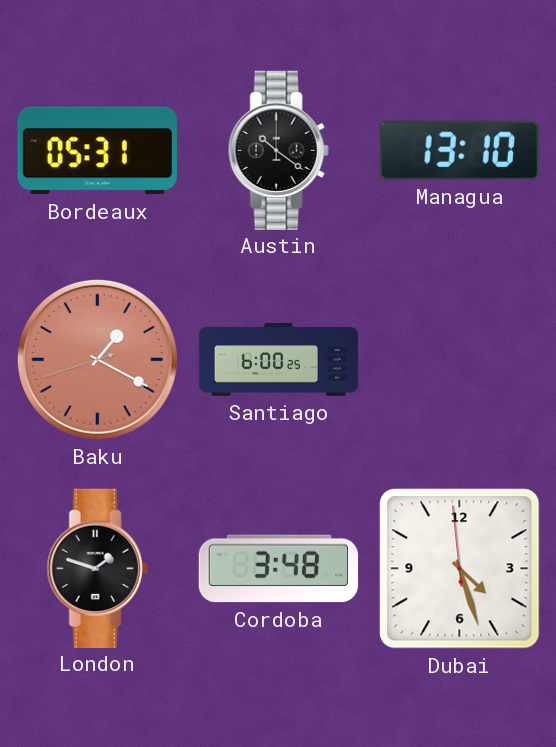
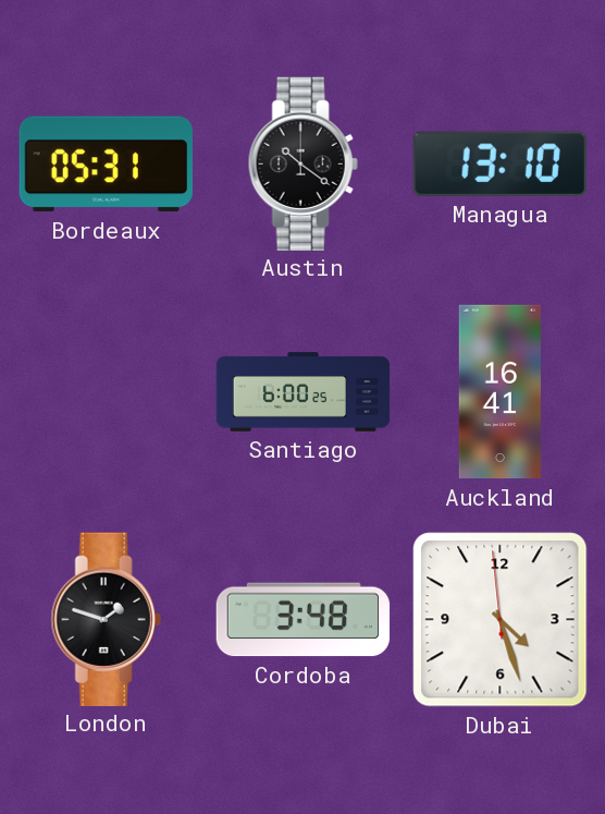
Baku: 1:19 -> none
Auckland: none -> 16:41
